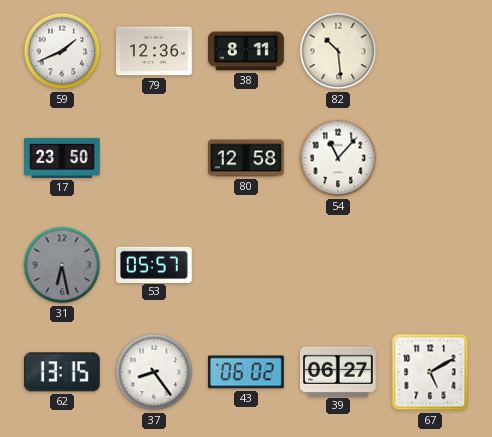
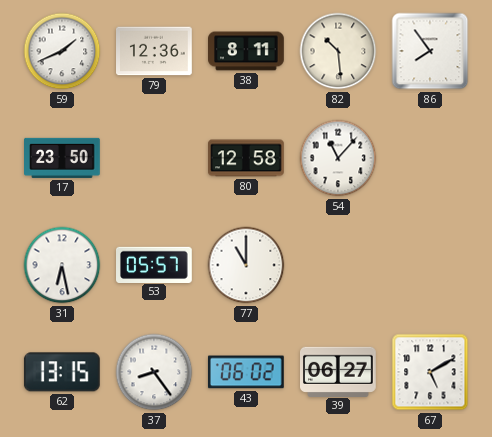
86: none -> 7:54
31 dial: grey -> white
77: none -> 11:00
